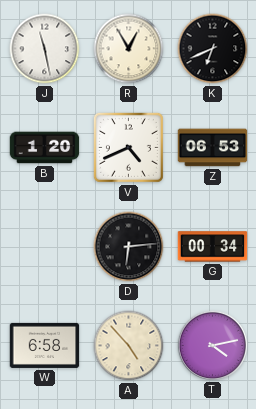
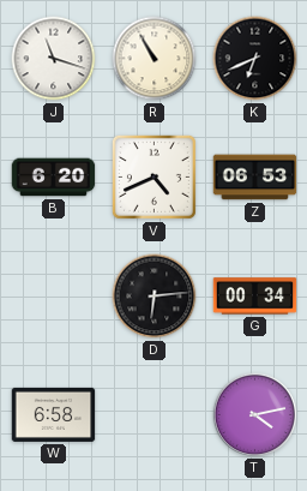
J: 11:28 -> 11:18
R: 12:55 -> 10:55
B: 1:20 -> 6:20
A: 4:53 -> none
